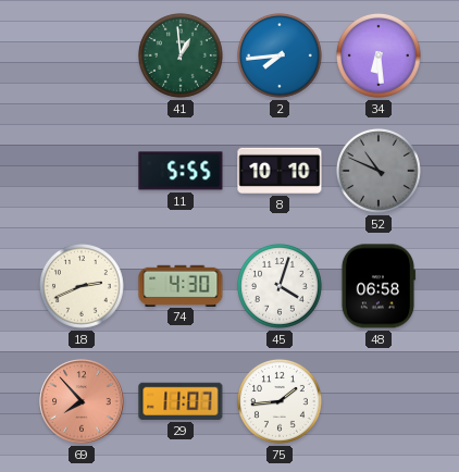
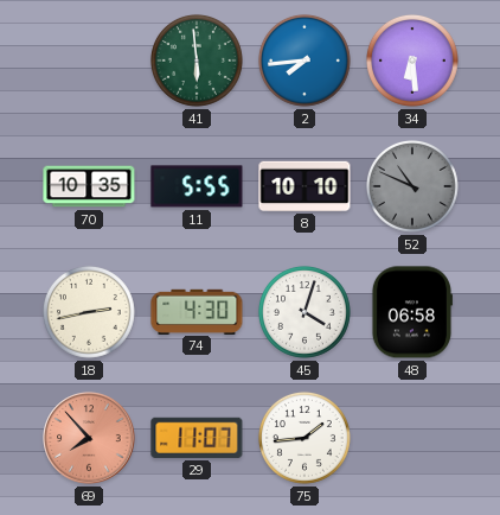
41: 12:59 -> 5:59
70: none -> 10:35
18: 2:41 -> 2:43
